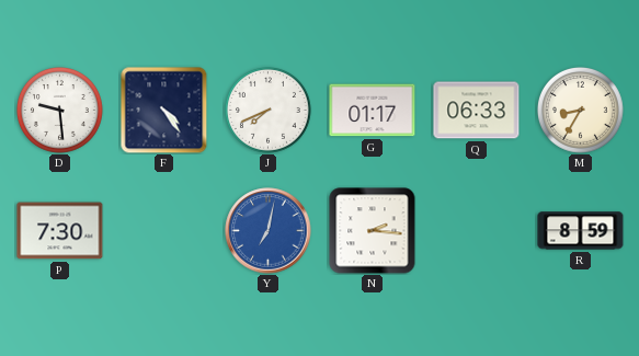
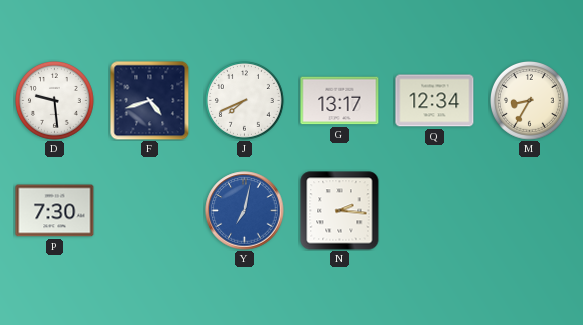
F: 4:24 -> 4:42
G: 01:17 -> 13:17
Q: 06:33 -> 12:34
R: 8:59 -> none
